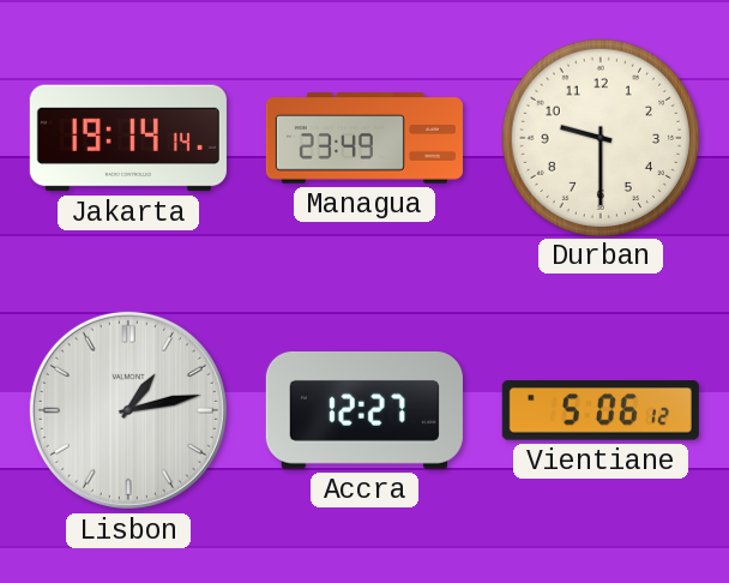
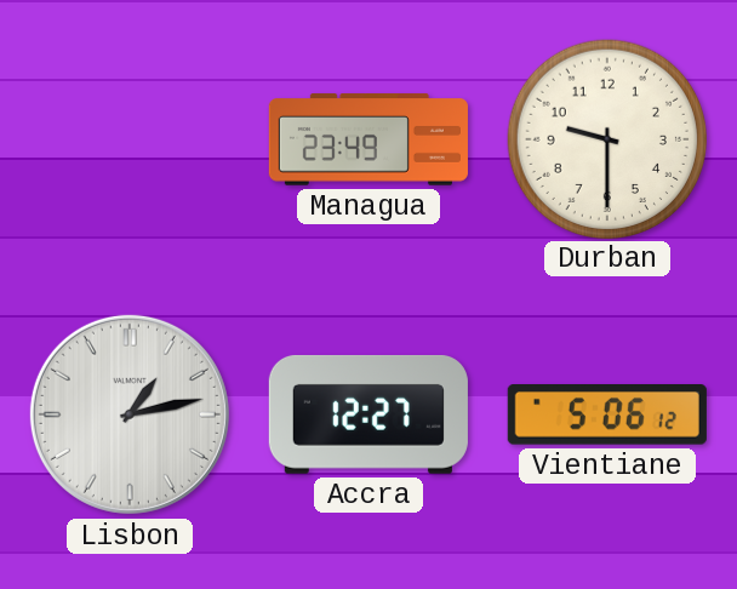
Jakarta: 19:14 -> none
